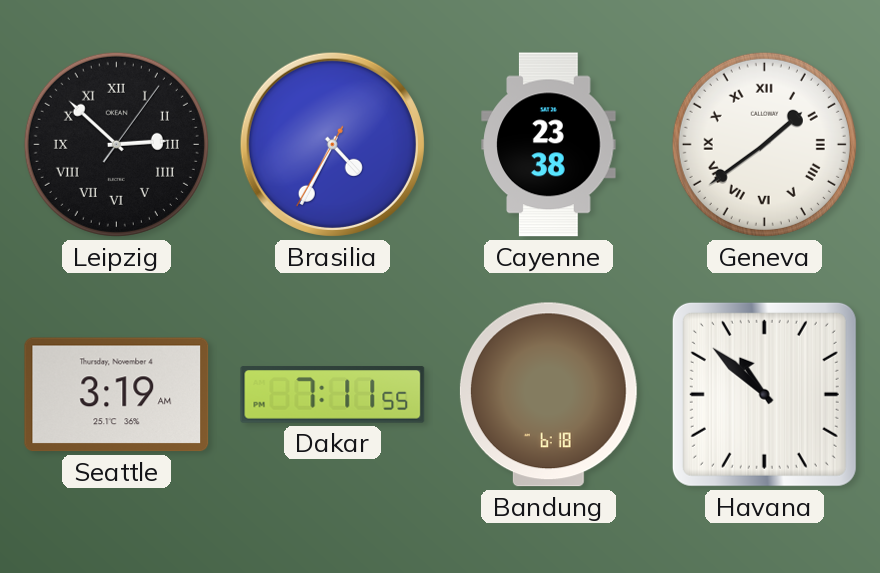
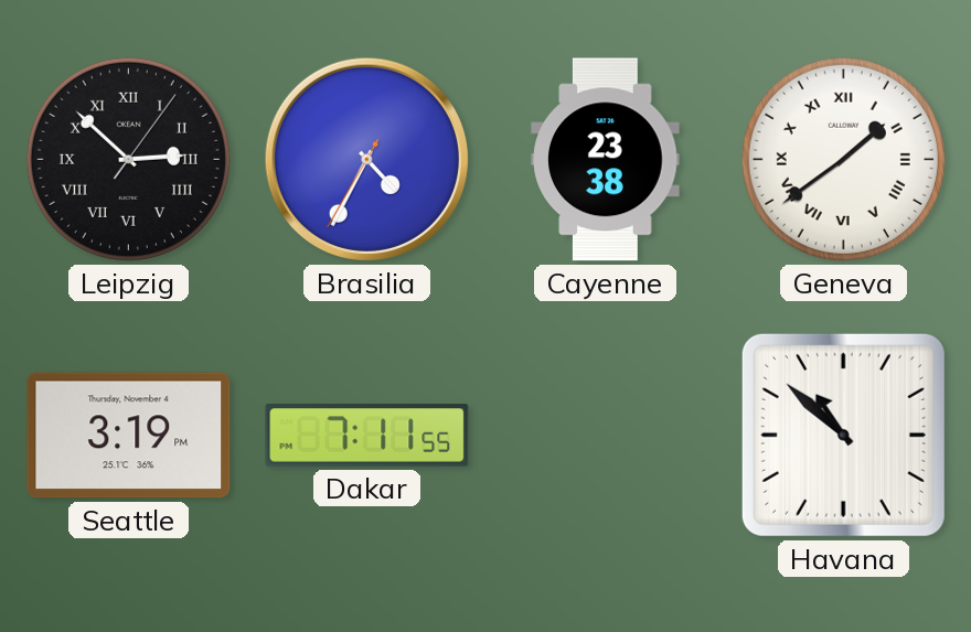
Seattle: 3:19 AM -> 3:19 PM
Bandung: 6:18 -> none
